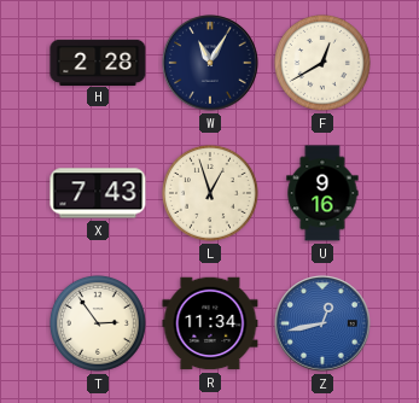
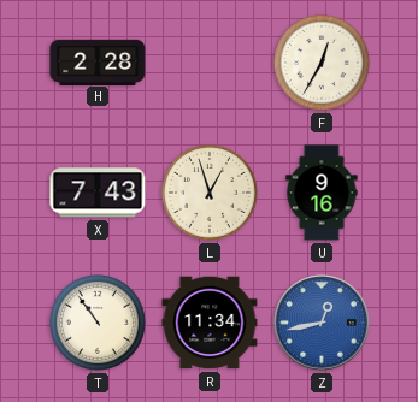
W: 11:05 -> none
F: 12:40 -> 12:35
T: 2:54 -> 10:54
